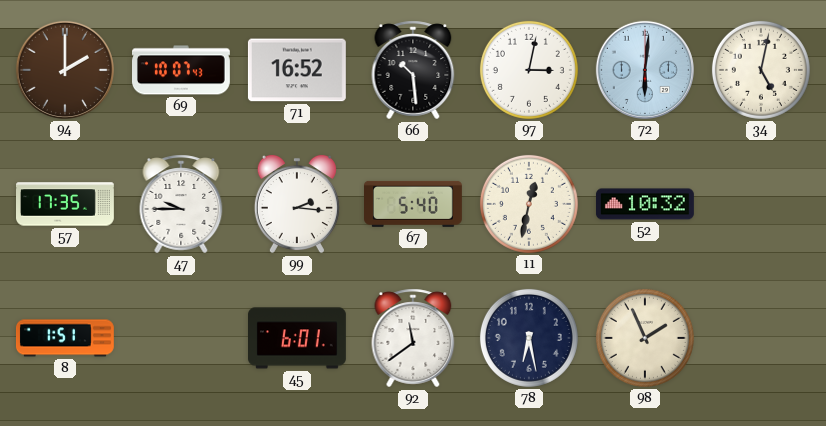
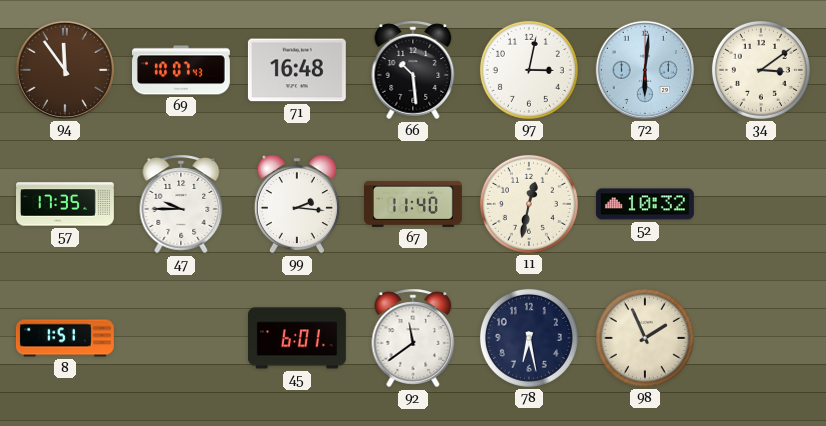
94: 2:00 -> 11:54
71: 16:52 -> 16:48
34: 5:02 -> 3:09
67: 5:40 -> 11:40
